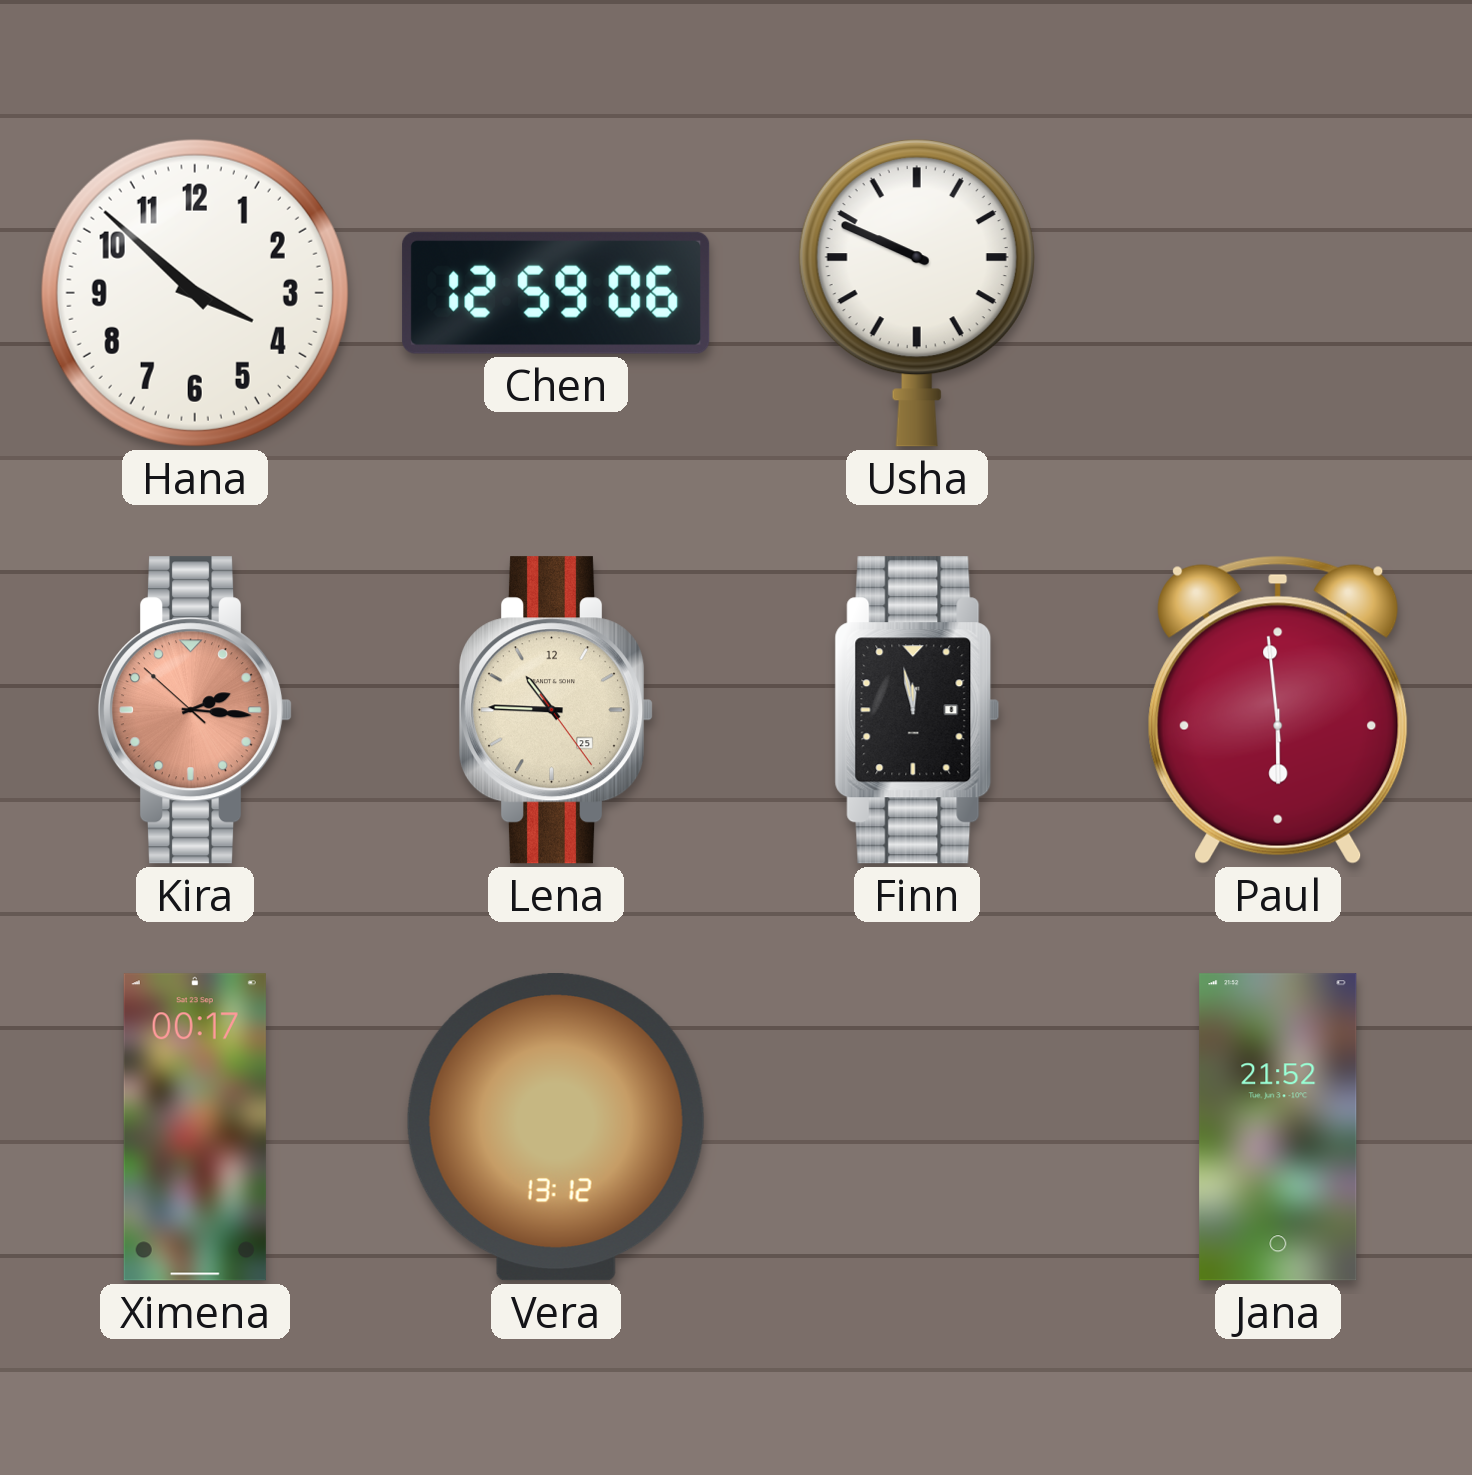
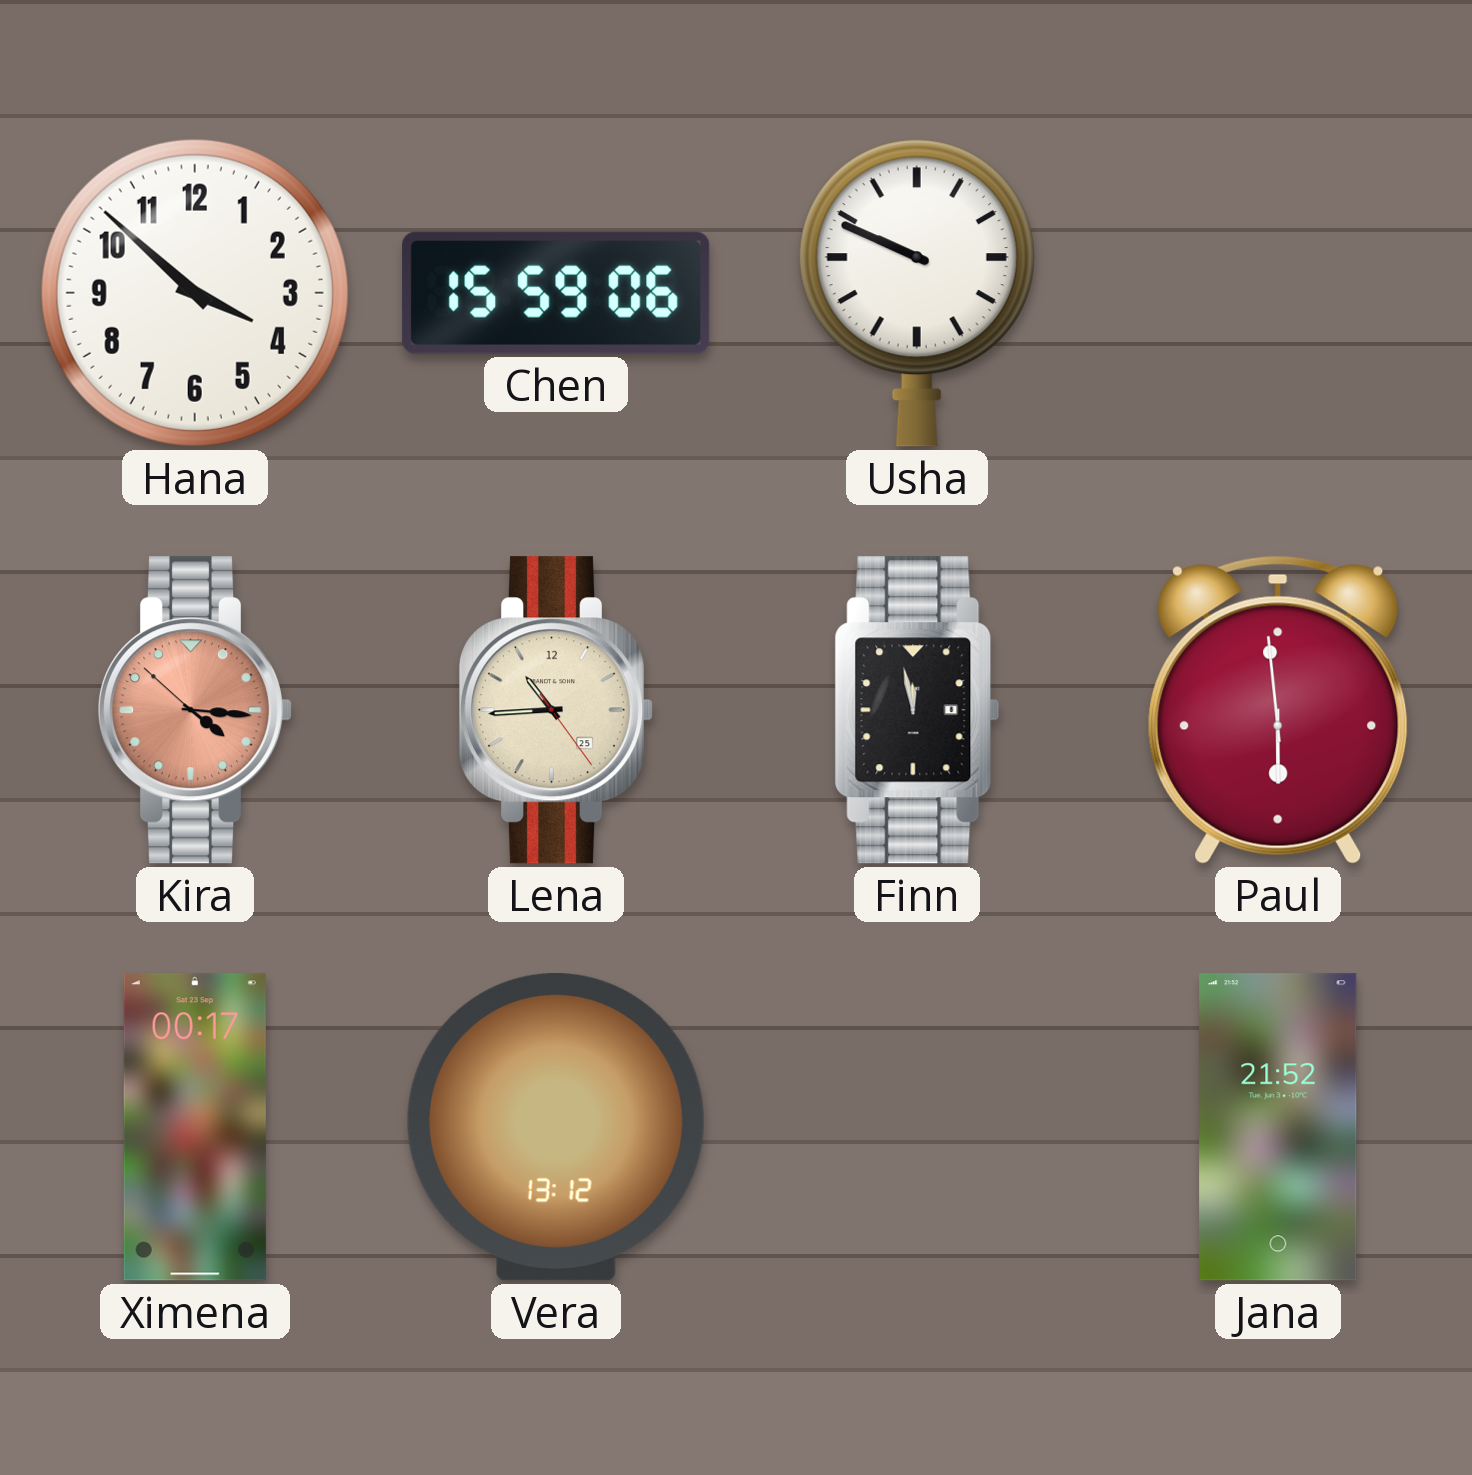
Chen: 12:59 -> 15:59
Kira: 2:15 -> 4:15
Lena: 10:45 -> 10:44
